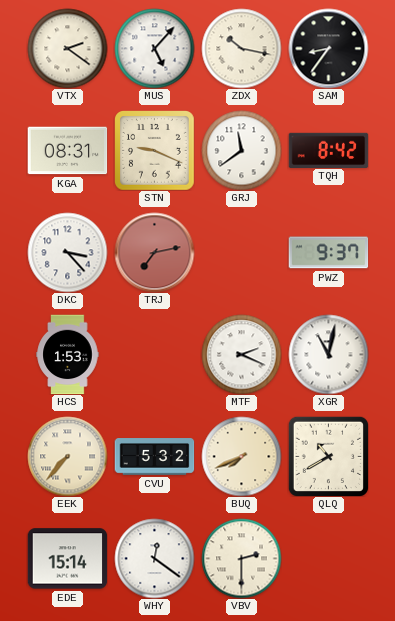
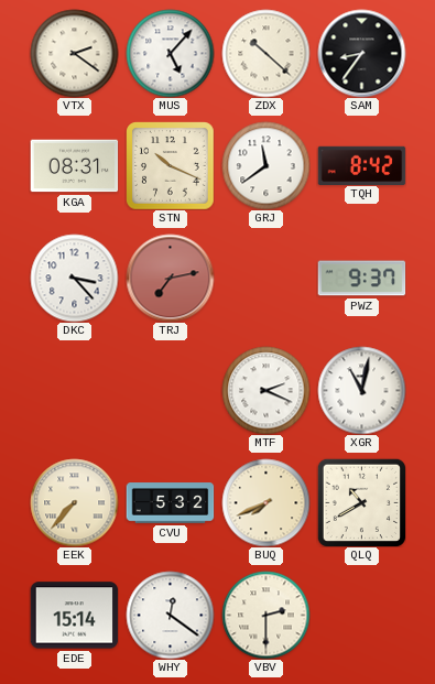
ZDX: 10:17 -> 10:22
STN: 9:19 -> 10:19
HCS: 1:53 -> none
